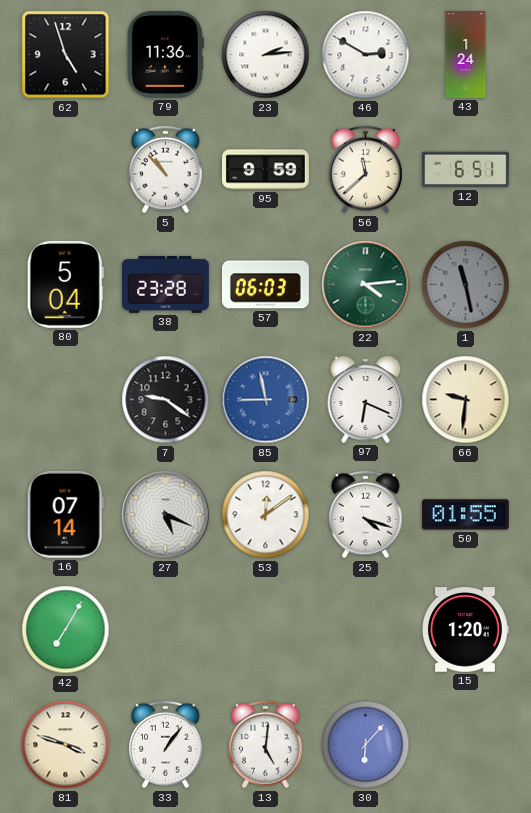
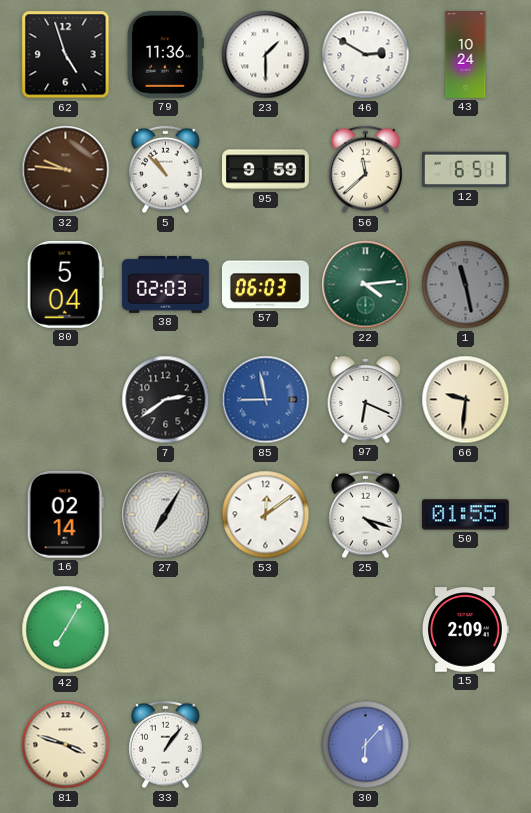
23: 2:14 -> 1:30
43: 1:24 -> 10:24
32: none -> 9:46
38: 23:28 -> 02:03
7: 9:21 -> 2:39
16: 07:14 -> 02:14
27: 5:19 -> 7:05
15: 1:20 -> 2:09
13: 5:01 -> none
